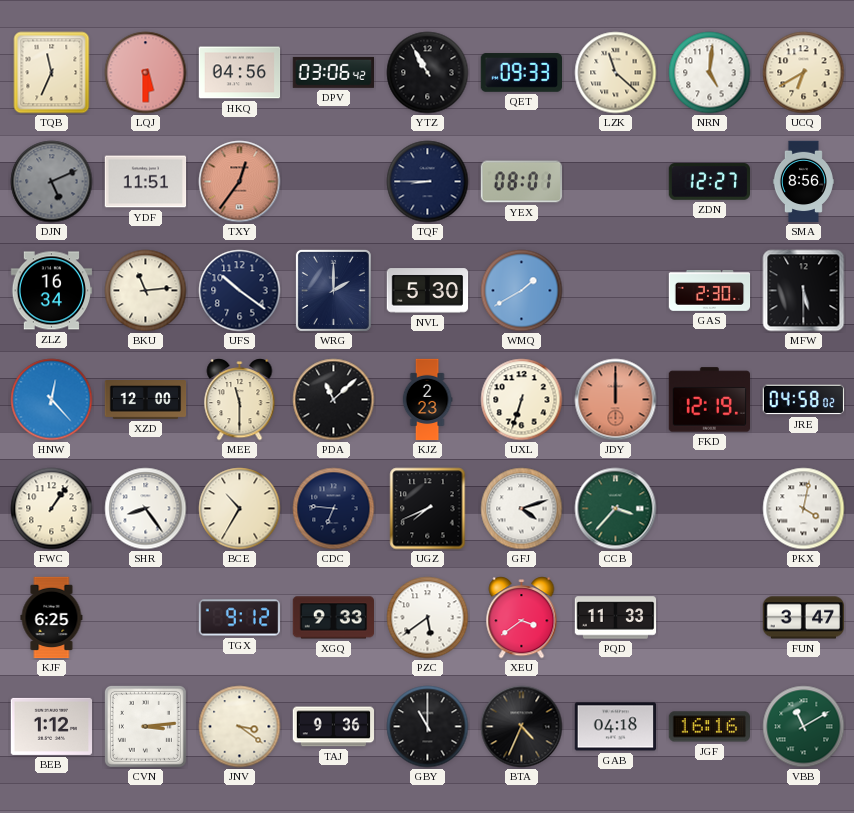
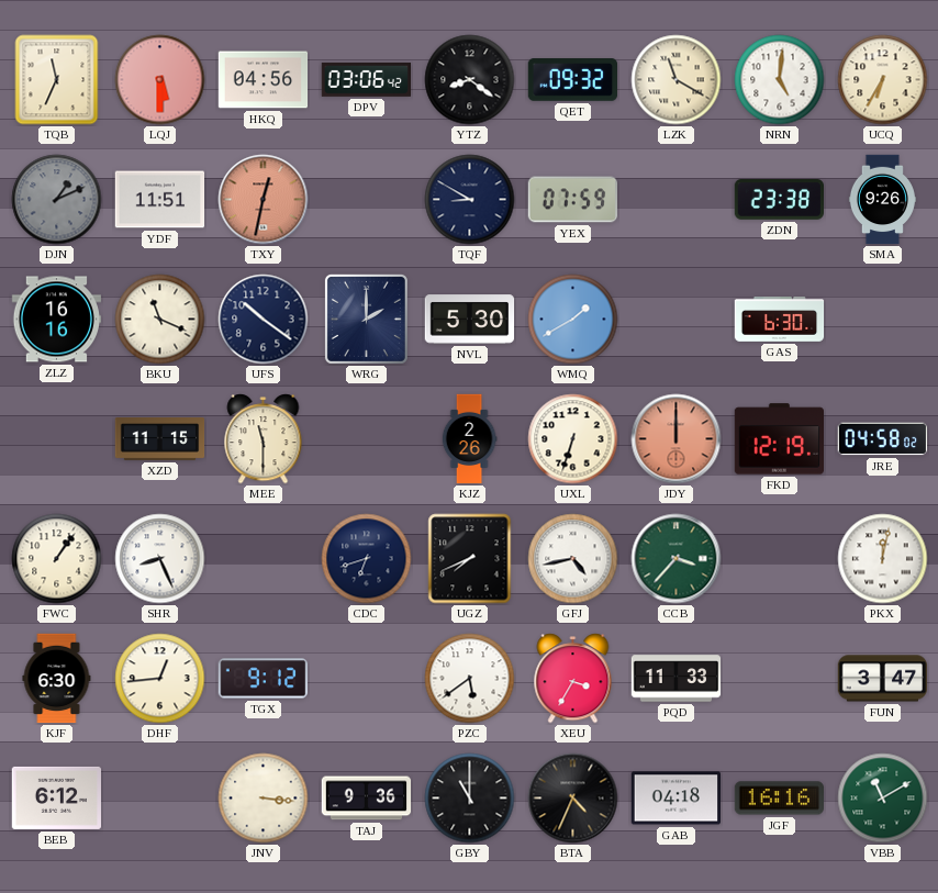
YTZ: 10:55 -> 8:21
QET: 09:33 -> 09:32
LZK: 11:22 -> 11:20
UCQ: 6:40 -> 6:35
DJN: 5:11 -> 1:11
TXY: 12:36 -> 12:32
TQF: 8:45 -> 8:50
YEX: 08:01 -> 07:59
ZDN: 12:27 -> 23:38
SMA: 8:56 -> 9:26
ZLZ: 16:34 -> 16:16
BKU: 11:14 -> 11:19
GAS: 2:30 -> 6:30
MFW: 5:30 -> none
HNW: 12:23 -> none
XZD: 12:00 -> 11:15
PDA: 11:08 -> none
KJZ: 2:23 -> 2:26
SHR: 8:24 -> 8:26
BCE: 10:35 -> none
CDC: 6:46 -> 6:42
GFJ: 4:12 -> 4:43
PKX: 4:02 -> 12:02
KJF: 6:25 -> 6:30
DHF: none -> 12:44
XGQ: 9:33 -> none
XEU: 3:39 -> 3:35
BEB: 1:12 -> 6:12
CVN: 3:14 -> none
JNV: 3:21 -> 3:16
